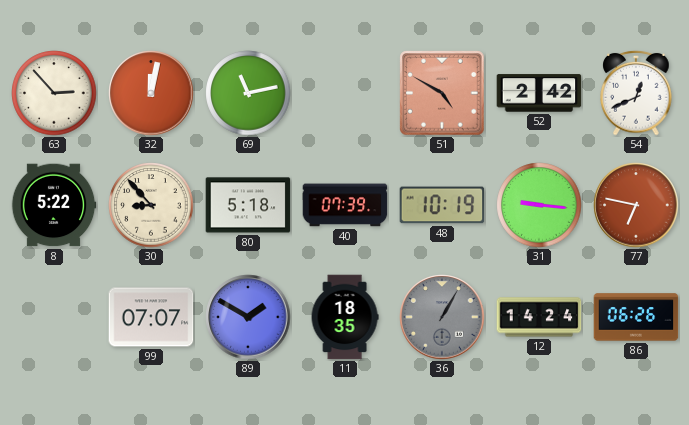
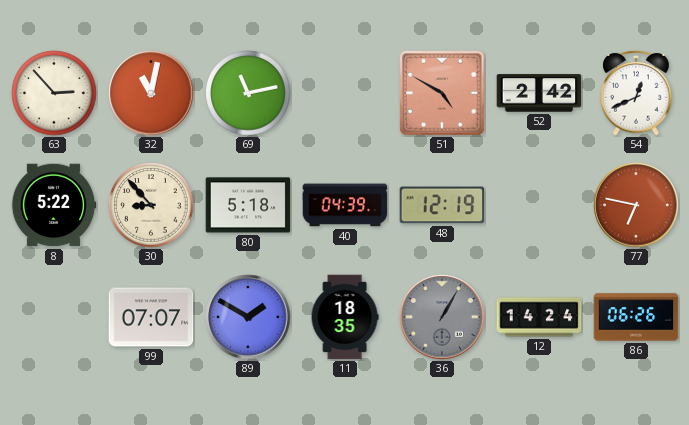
32: 12:02 -> 11:02
40: 07:39 -> 04:39
48: 10:19 -> 12:19
31: 9:16 -> none
